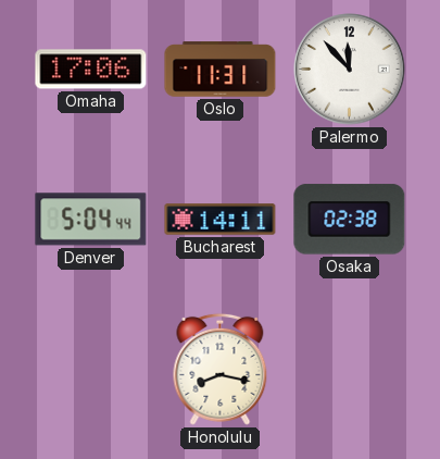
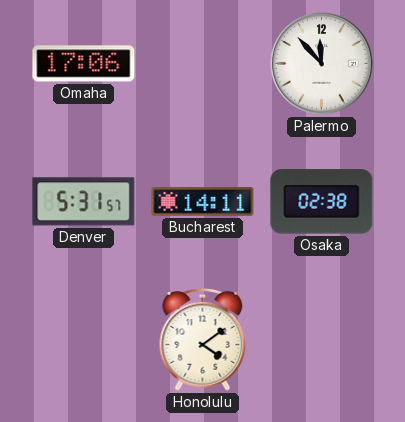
Oslo: 11:31 -> none
Denver: 5:04 -> 5:31
Honolulu: 8:17 -> 4:09
